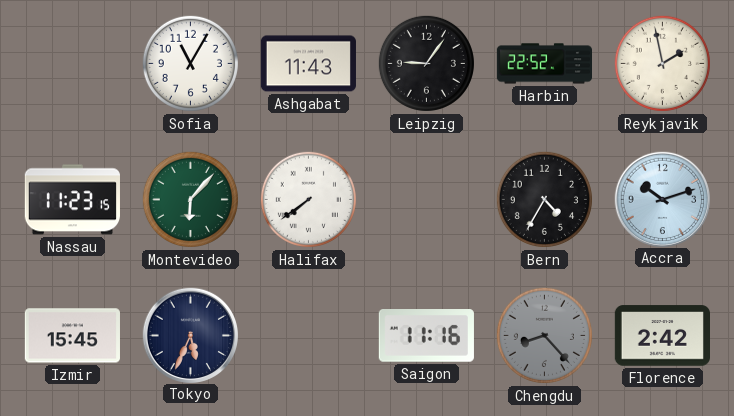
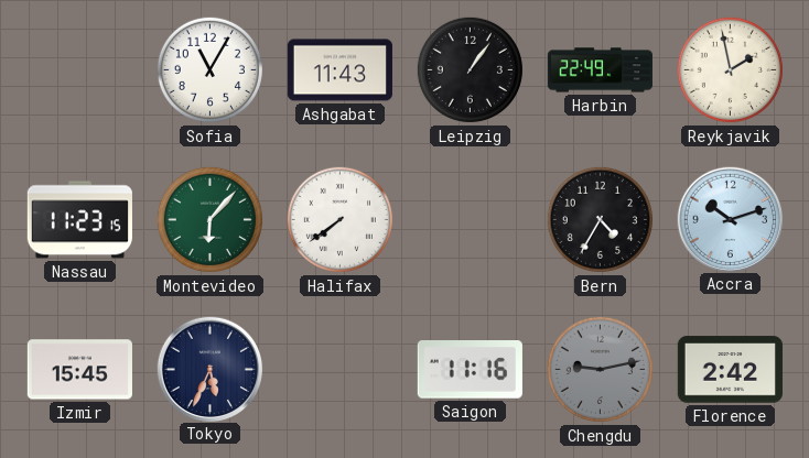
Leipzig: 9:06 -> 1:06
Harbin: 22:52 -> 22:49
Chengdu: 8:23 -> 9:13
